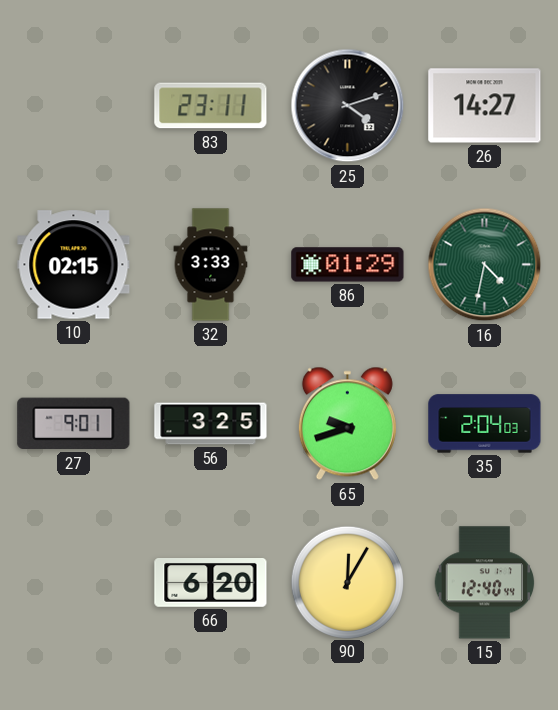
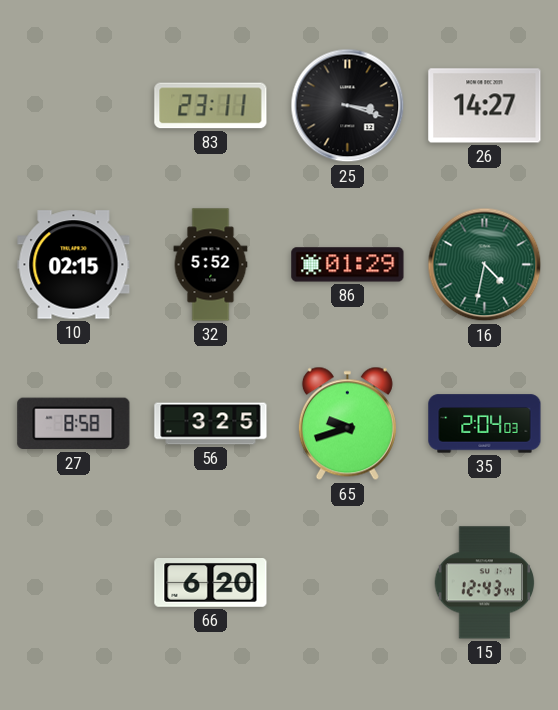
25: 4:12 -> 3:18
32: 3:33 -> 5:52
27: 9:01 -> 8:58
90: 12:05 -> none
15: 12:40 -> 12:43
